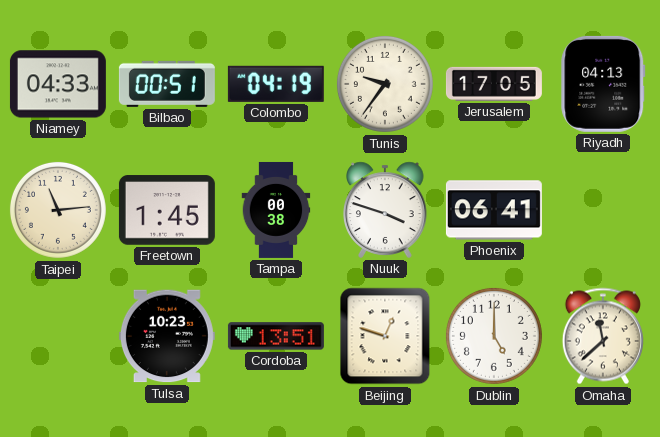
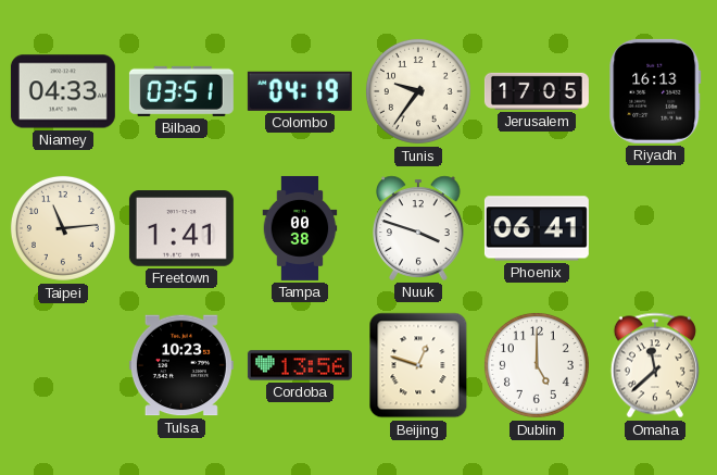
Bilbao: 00:51 -> 03:51
Riyadh: 04:13 -> 16:13
Freetown: 1:45 -> 1:41
Cordoba: 13:51 -> 13:56
